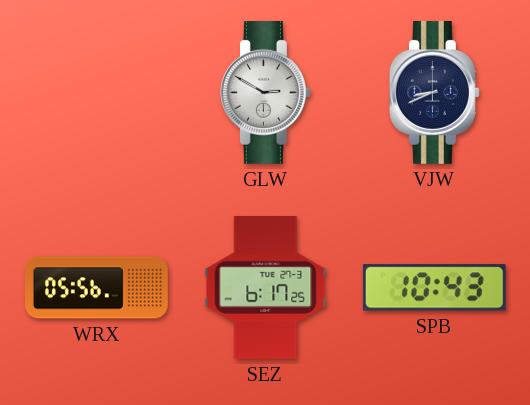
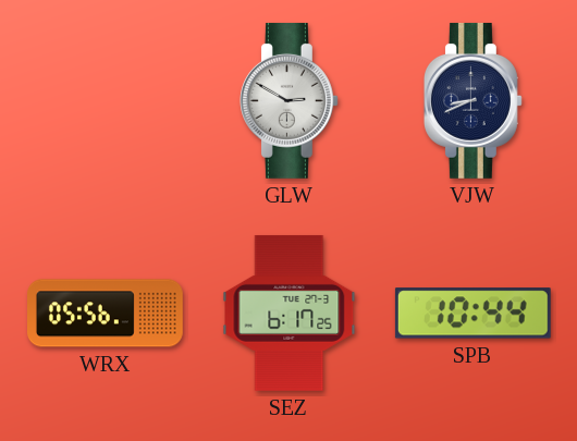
SPB: 10:43 -> 10:44
